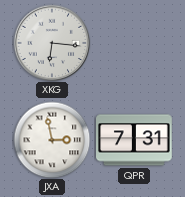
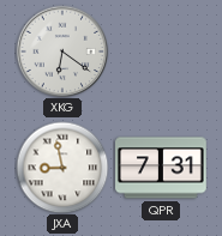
XKG: 6:16 -> 6:21
JXA: 2:58 -> 8:58
